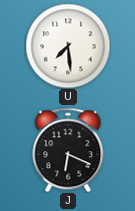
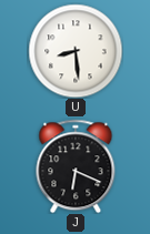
U: 7:29 -> 8:29
